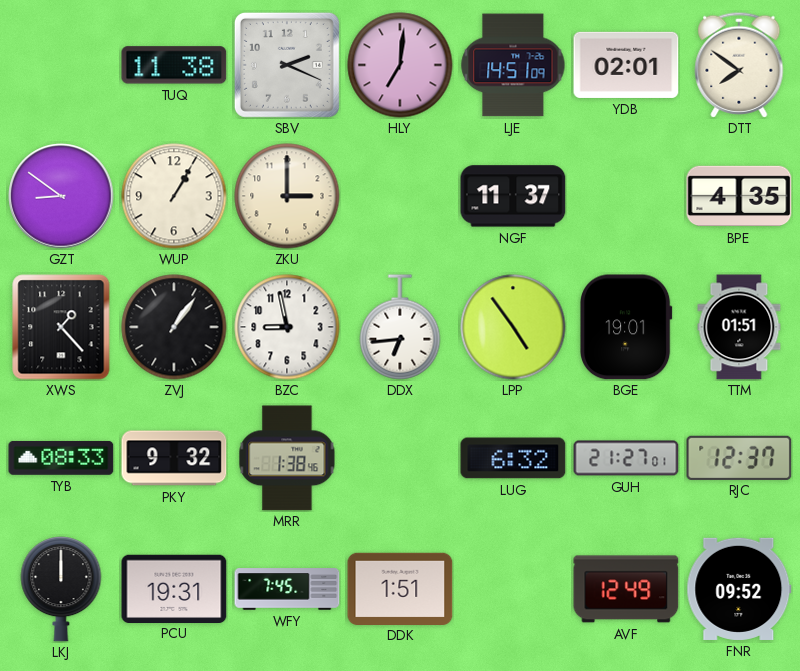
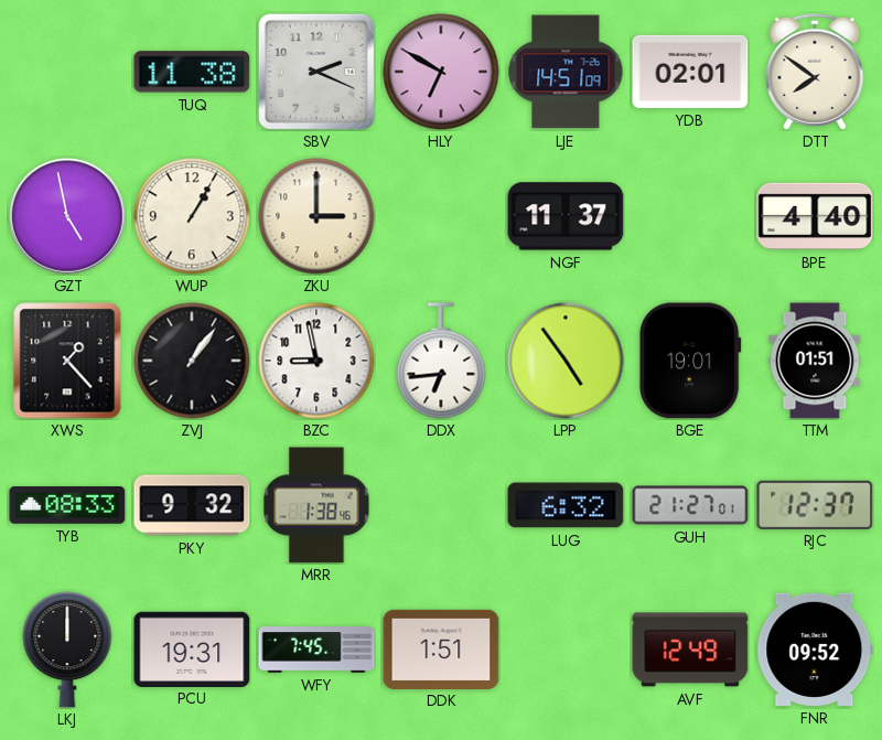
HLY: 7:01 -> 6:50
GZT: 8:51 -> 4:58
BPE: 4:35 -> 4:40
